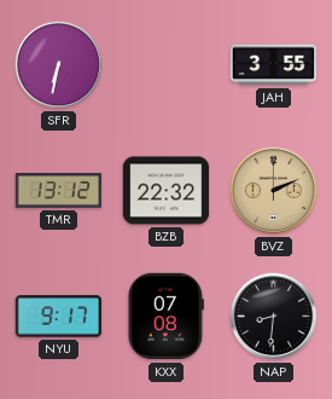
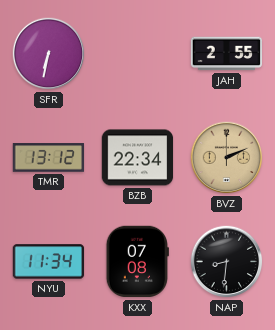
JAH: 3:55 -> 2:55
BZB: 22:32 -> 22:34
NYU: 9:17 -> 11:34
